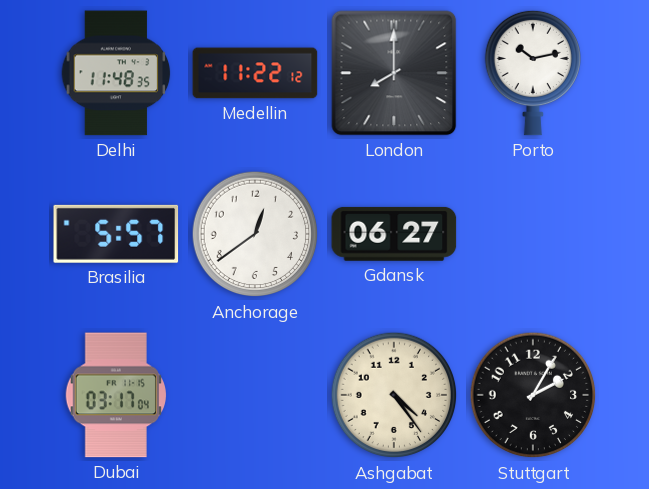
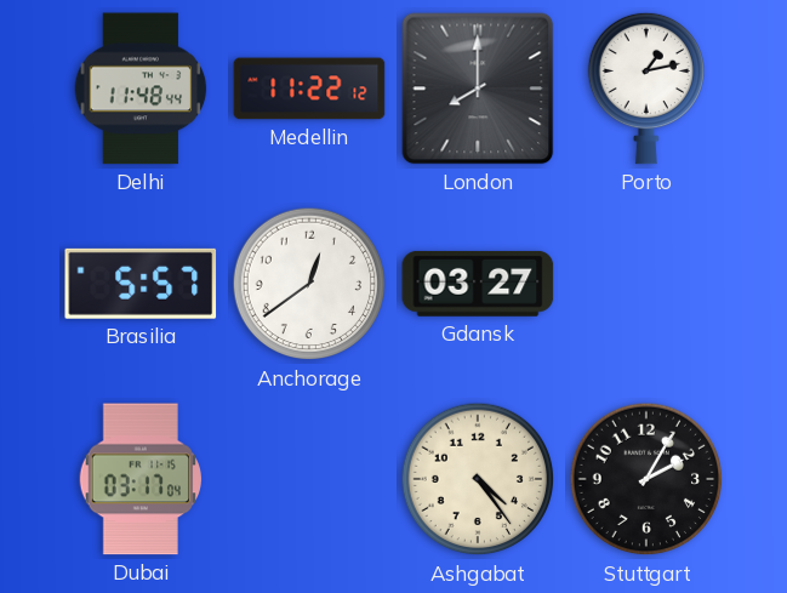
Delhi: 11:48:35 -> 11:48:44
Porto: 10:13 -> 1:13
Gdansk: 06:27 -> 03:27
